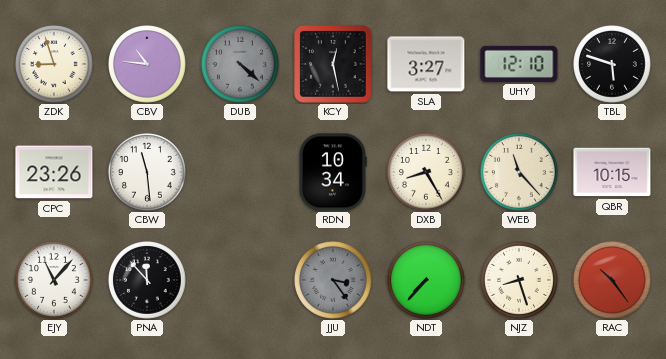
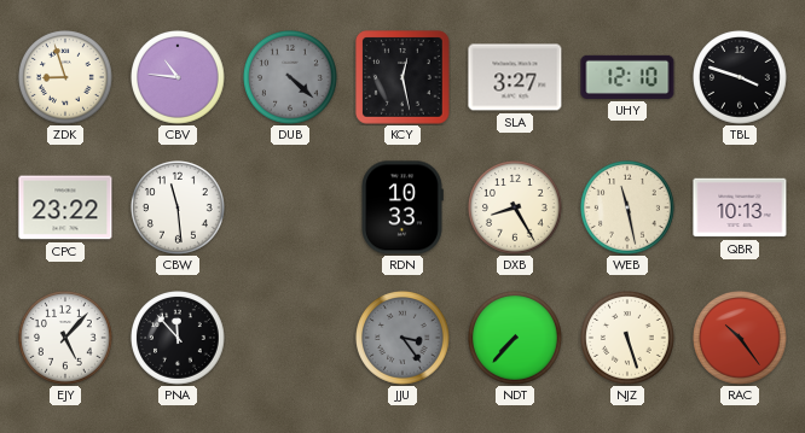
TBL: 5:48 -> 3:48
CPC: 23:26 -> 23:22
RDN: 10:34 -> 10:33
WEB: 11:23 -> 11:28
QBR: 10:15 -> 10:13
EJY: 11:07 -> 5:07
NJZ: 8:27 -> 5:27
